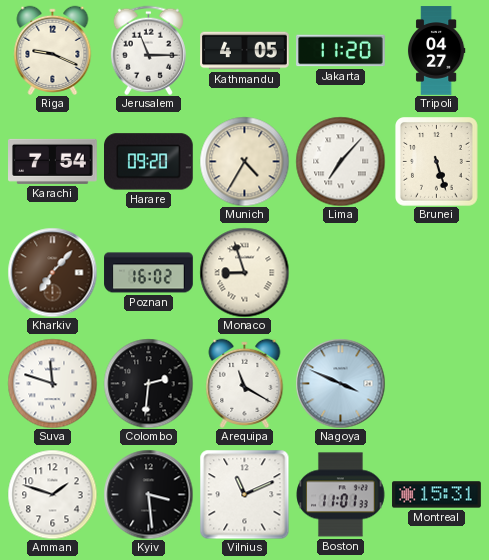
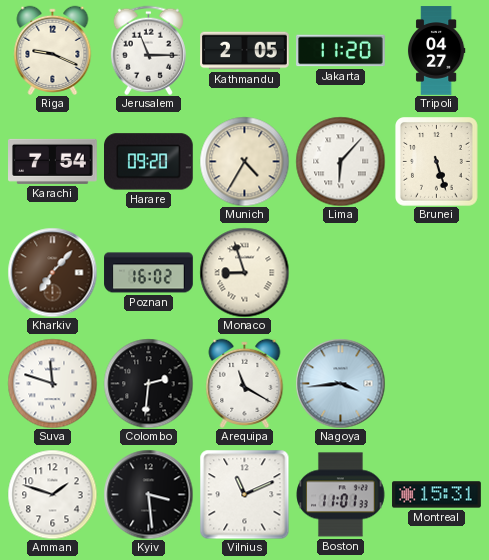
Kathmandu: 4:05 -> 2:05
Lima: 7:07 -> 6:07
Nagoya: 3:49 -> 3:44
